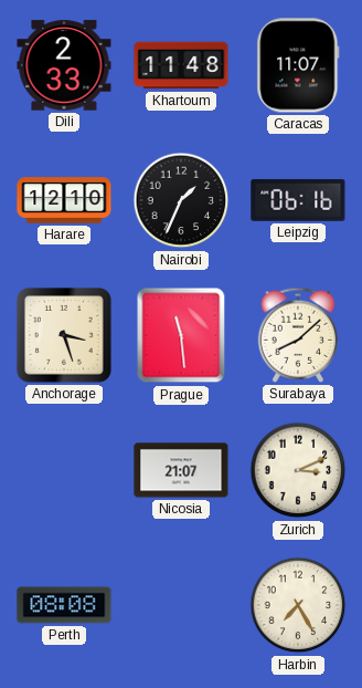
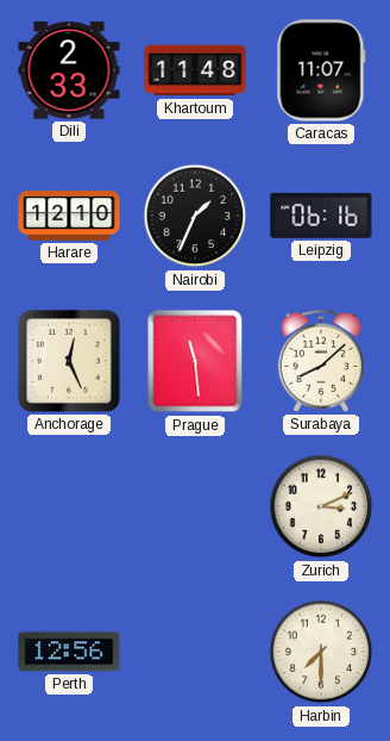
Anchorage: 3:27 -> 12:26
Nicosia: 21:07 -> none
Perth: 08:08 -> 12:56
Harbin: 7:25 -> 7:30
